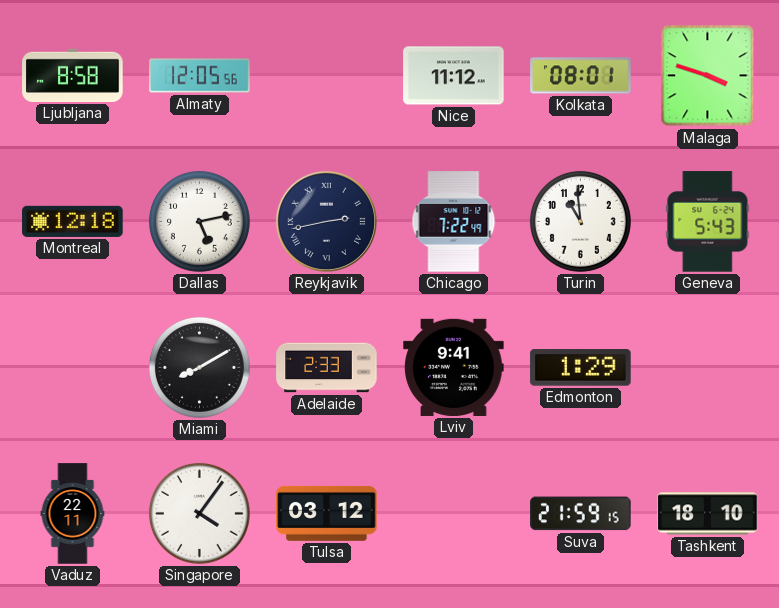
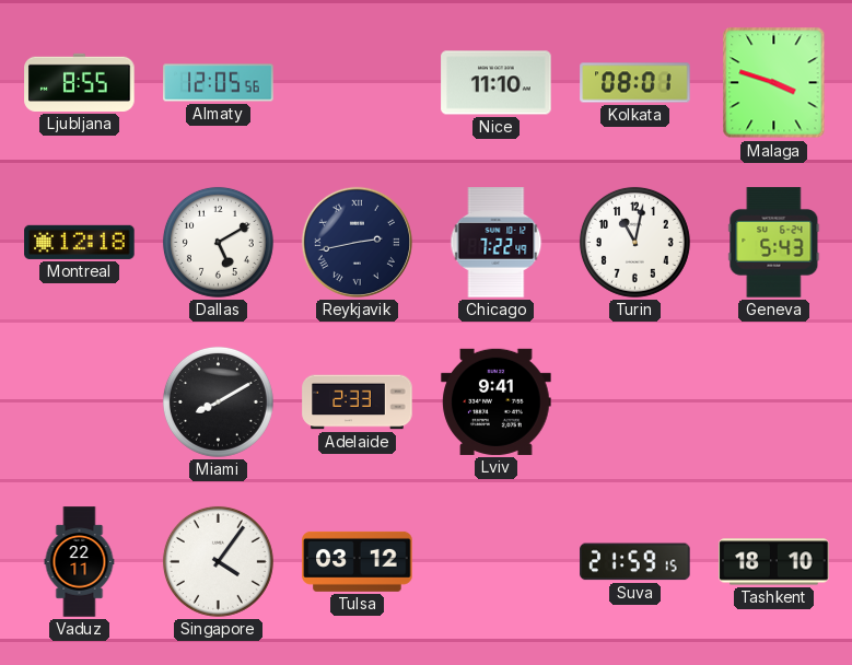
Ljubljana: 8:58 -> 8:55
Nice: 11:12 -> 11:10
Dallas: 5:13 -> 5:10
Turin: 10:59 -> 11:02
Edmonton: 1:29 -> none
